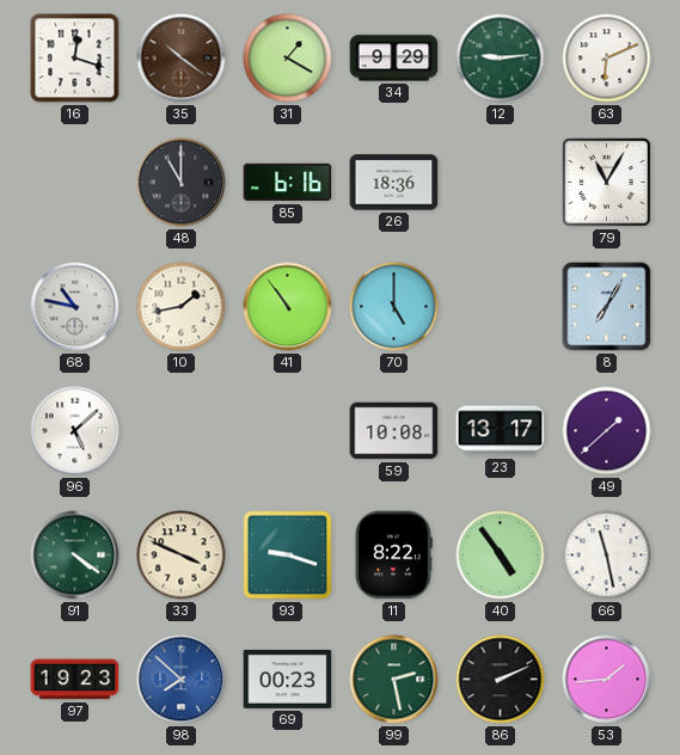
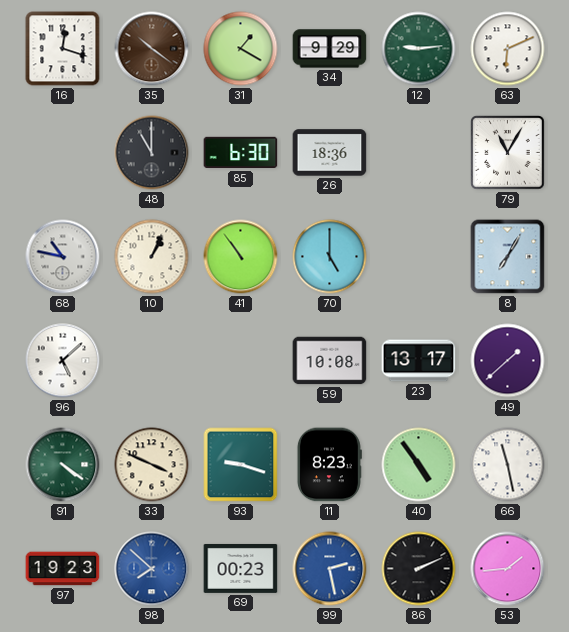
85: 6:16 -> 6:30
10: 1:43 -> 1:04
11: 8:22 -> 8:23
99 dial: green -> blue
